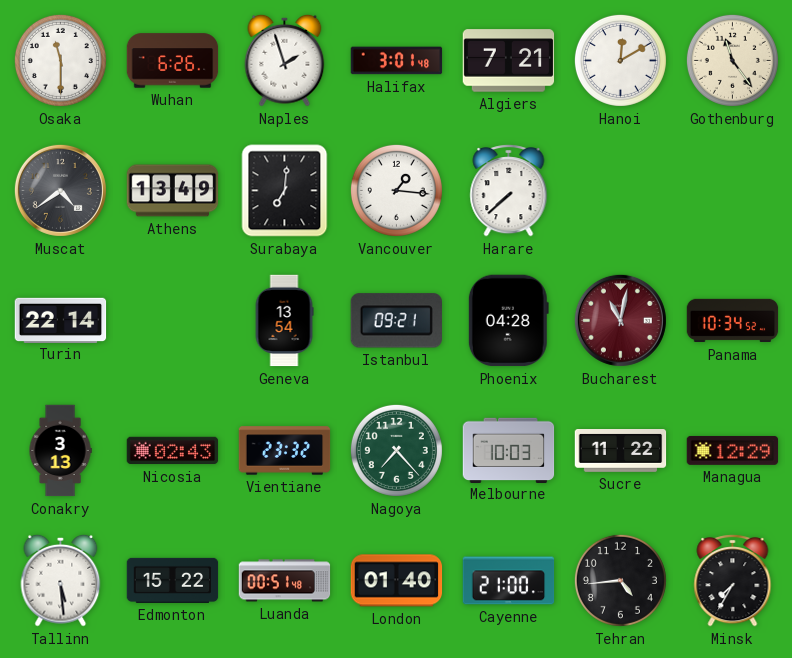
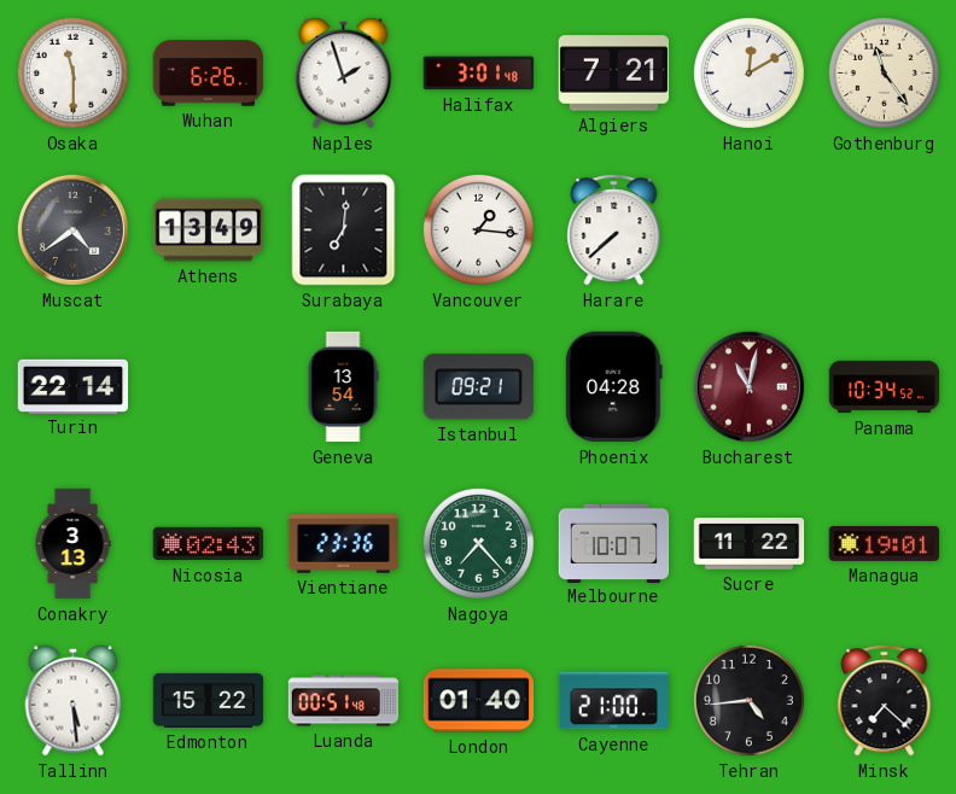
Vientiane: 23:32 -> 23:36
Melbourne: 10:03 -> 10:07
Managua: 12:29 -> 19:01
Minsk: 7:35 -> 7:22
